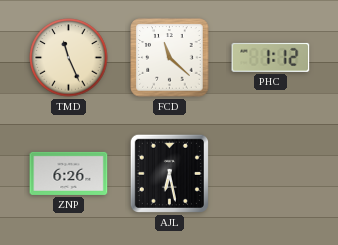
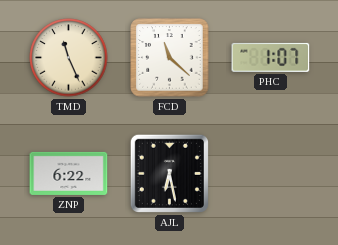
PHC: 1:12 -> 1:07
ZNP: 6:26 -> 6:22
